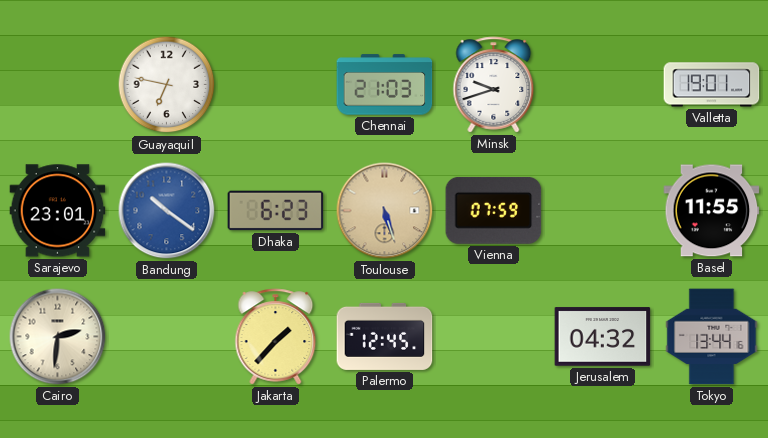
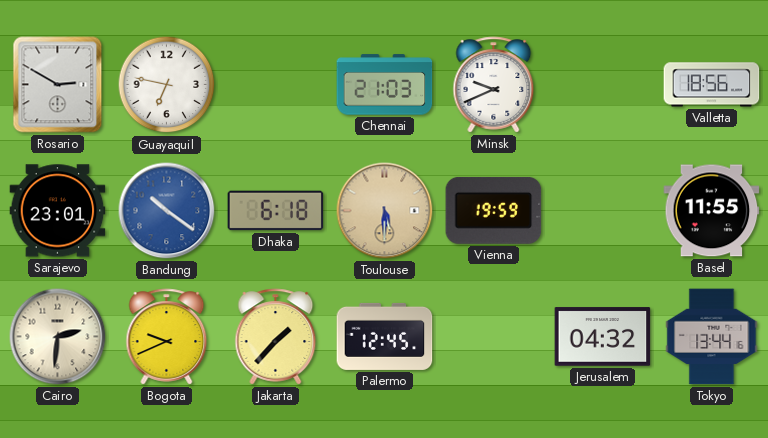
Rosario: none -> 2:50
Minsk: 9:42 -> 9:41
Valletta: 19:01 -> 18:56
Dhaka: 6:23 -> 6:18
Toulouse: 5:27 -> 5:30
Vienna: 07:59 -> 19:59
Bogota: none -> 9:41
